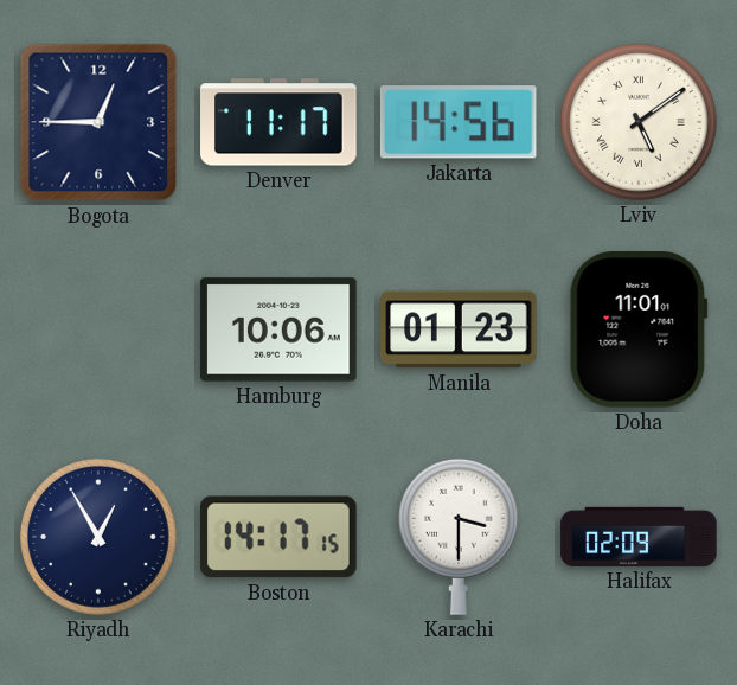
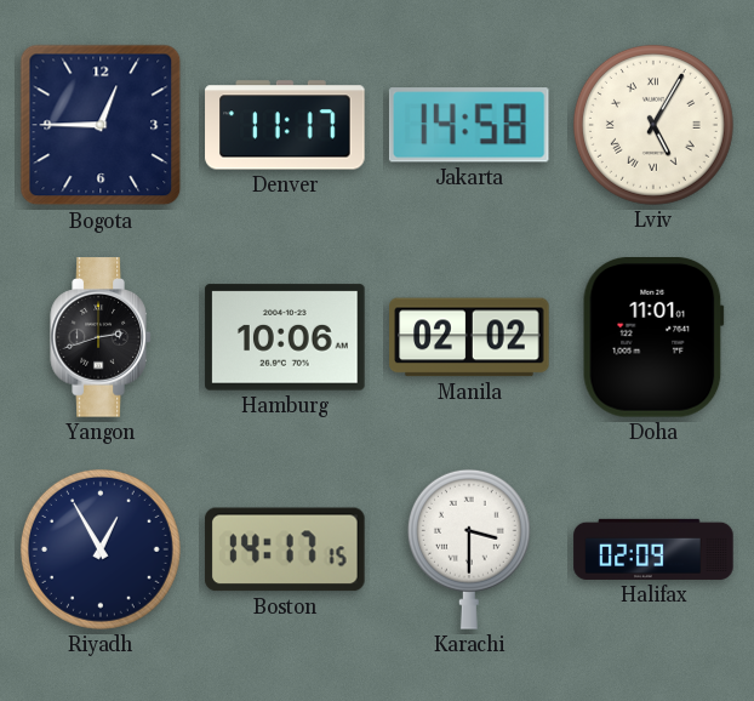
Jakarta: 14:56 -> 14:58
Lviv: 5:09 -> 5:05
Yangon: none -> 2:42
Manila: 01:23 -> 02:02
